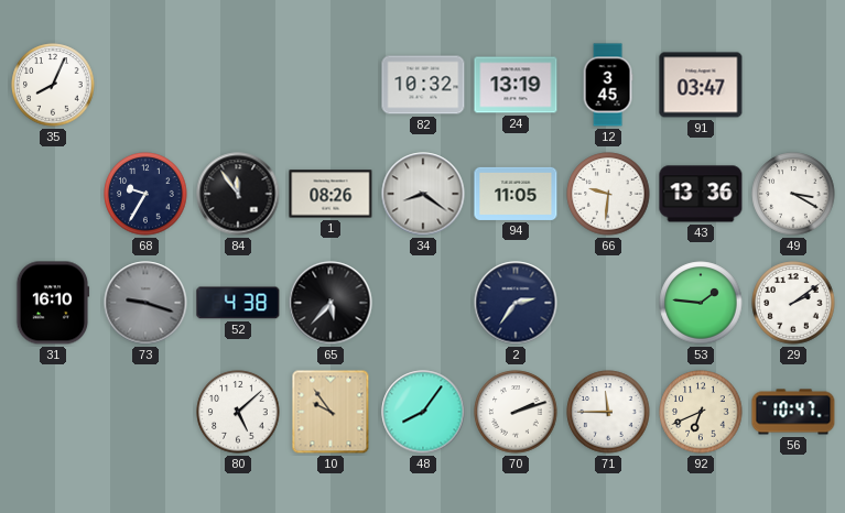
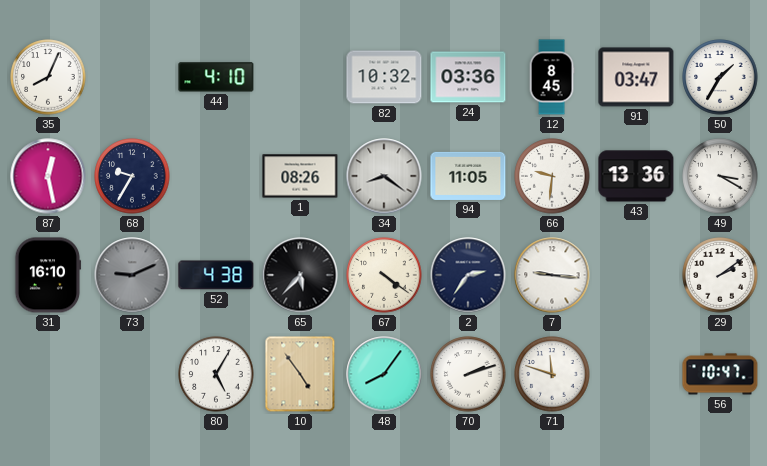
44: none -> 4:10
24: 13:19 -> 03:36
12: 3:45 -> 8:45
50: none -> 1:35
87: none -> 12:28
84: 11:54 -> none
73: 9:18 -> 9:11
67: none -> 4:21
7: none -> 9:16
53: 1:46 -> none
80: 5:08 -> 5:05
10: 9:54 -> 4:54
71: 11:45 -> 11:48
92: 6:41 -> none
